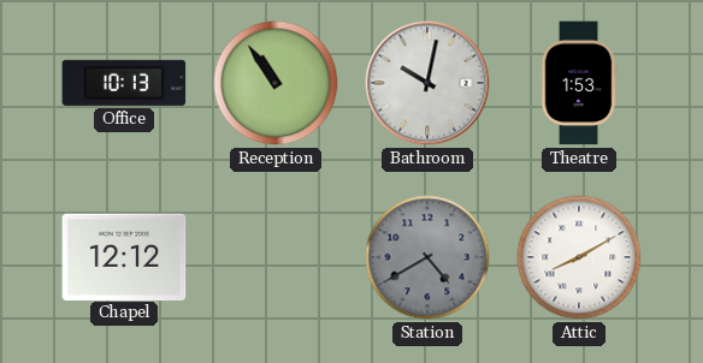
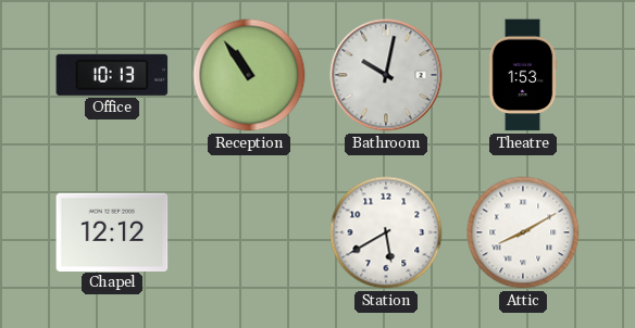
Station: 4:40 -> 5:40
Station dial: grey -> white
